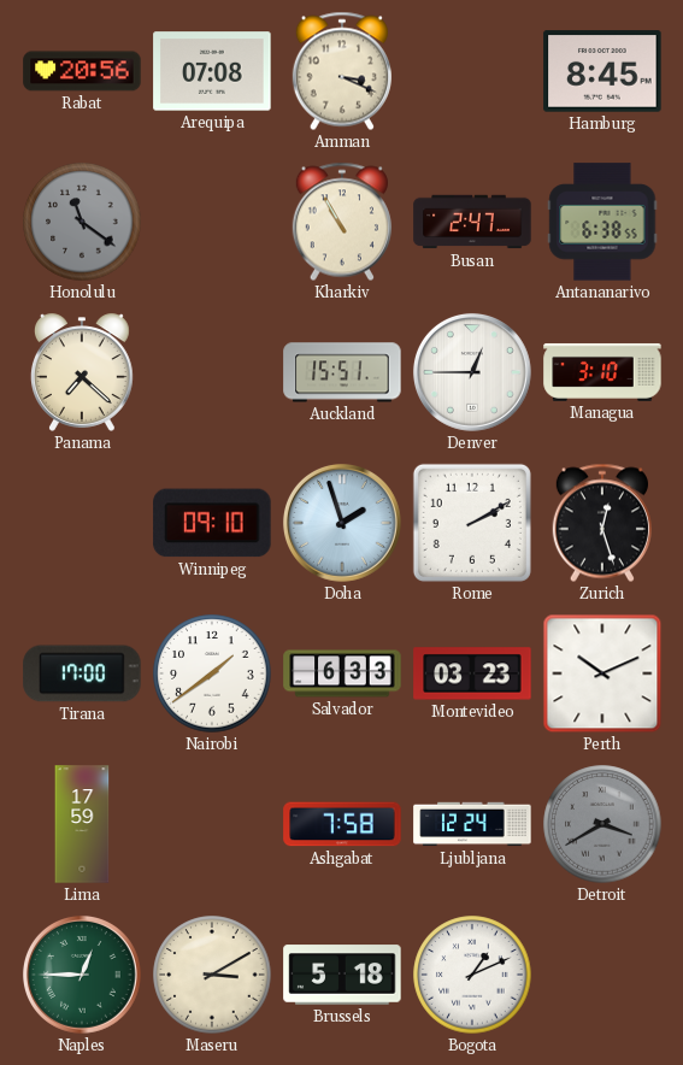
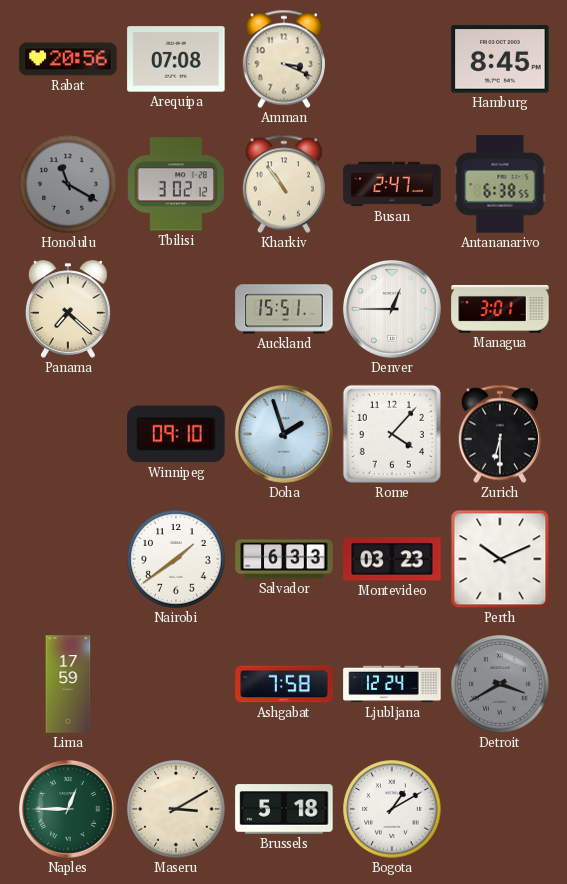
Honolulu: 11:21 -> 11:20
Tbilisi: none -> 3:02
Kharkiv: 10:55 -> 10:54
Managua: 3:10 -> 3:01
Rome: 2:10 -> 4:07
Zurich: 12:27 -> 6:30
Tirana: 17:00 -> none
Bogota: 1:11 -> 1:10
